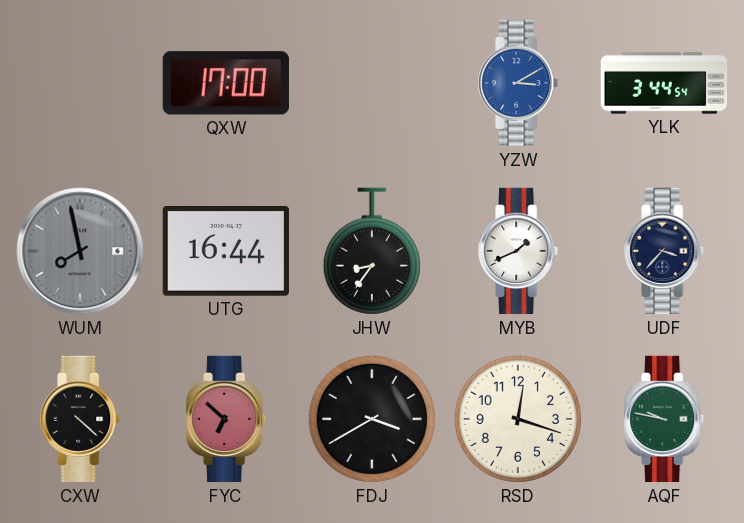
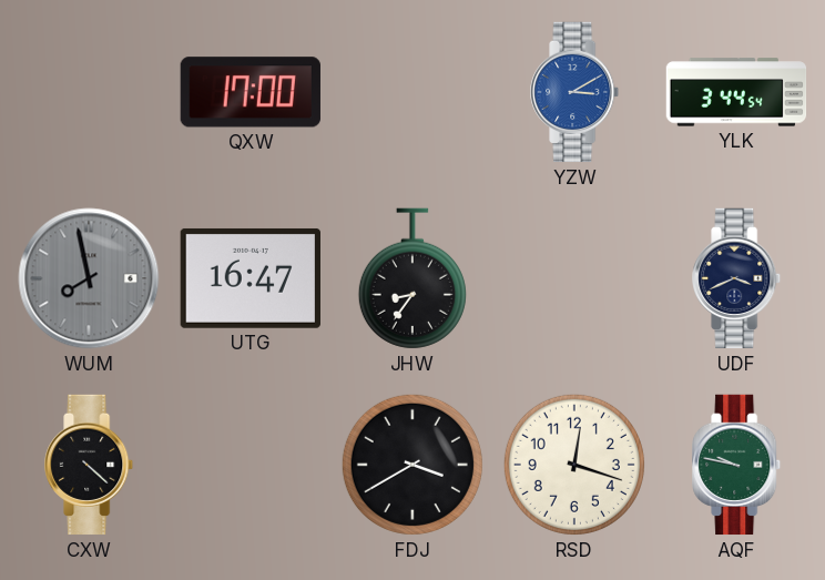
UTG: 16:44 -> 16:47
MYB: 1:41 -> none
UDF: 3:37 -> 3:41
FYC: 6:52 -> none
